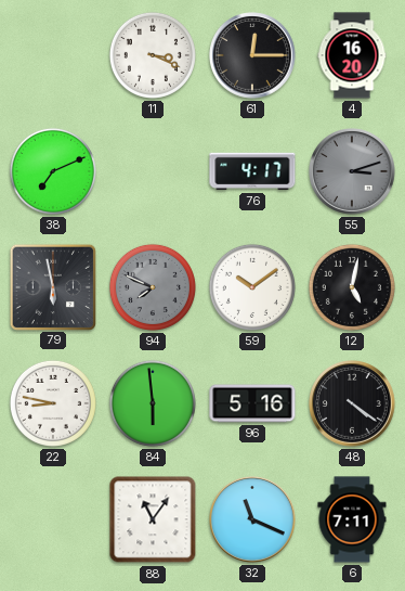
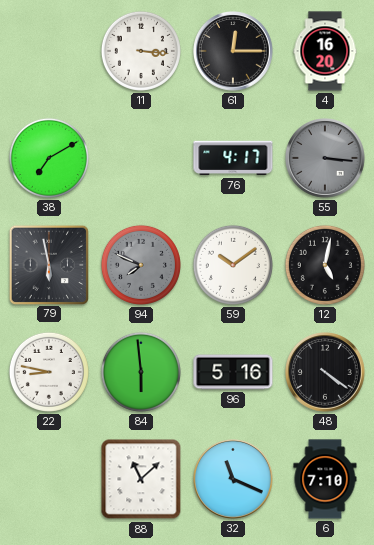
11: 3:19 -> 3:16
38: 7:11 -> 7:10
55: 3:12 -> 3:16
88: 11:06 -> 11:08
6: 7:11 -> 7:10
